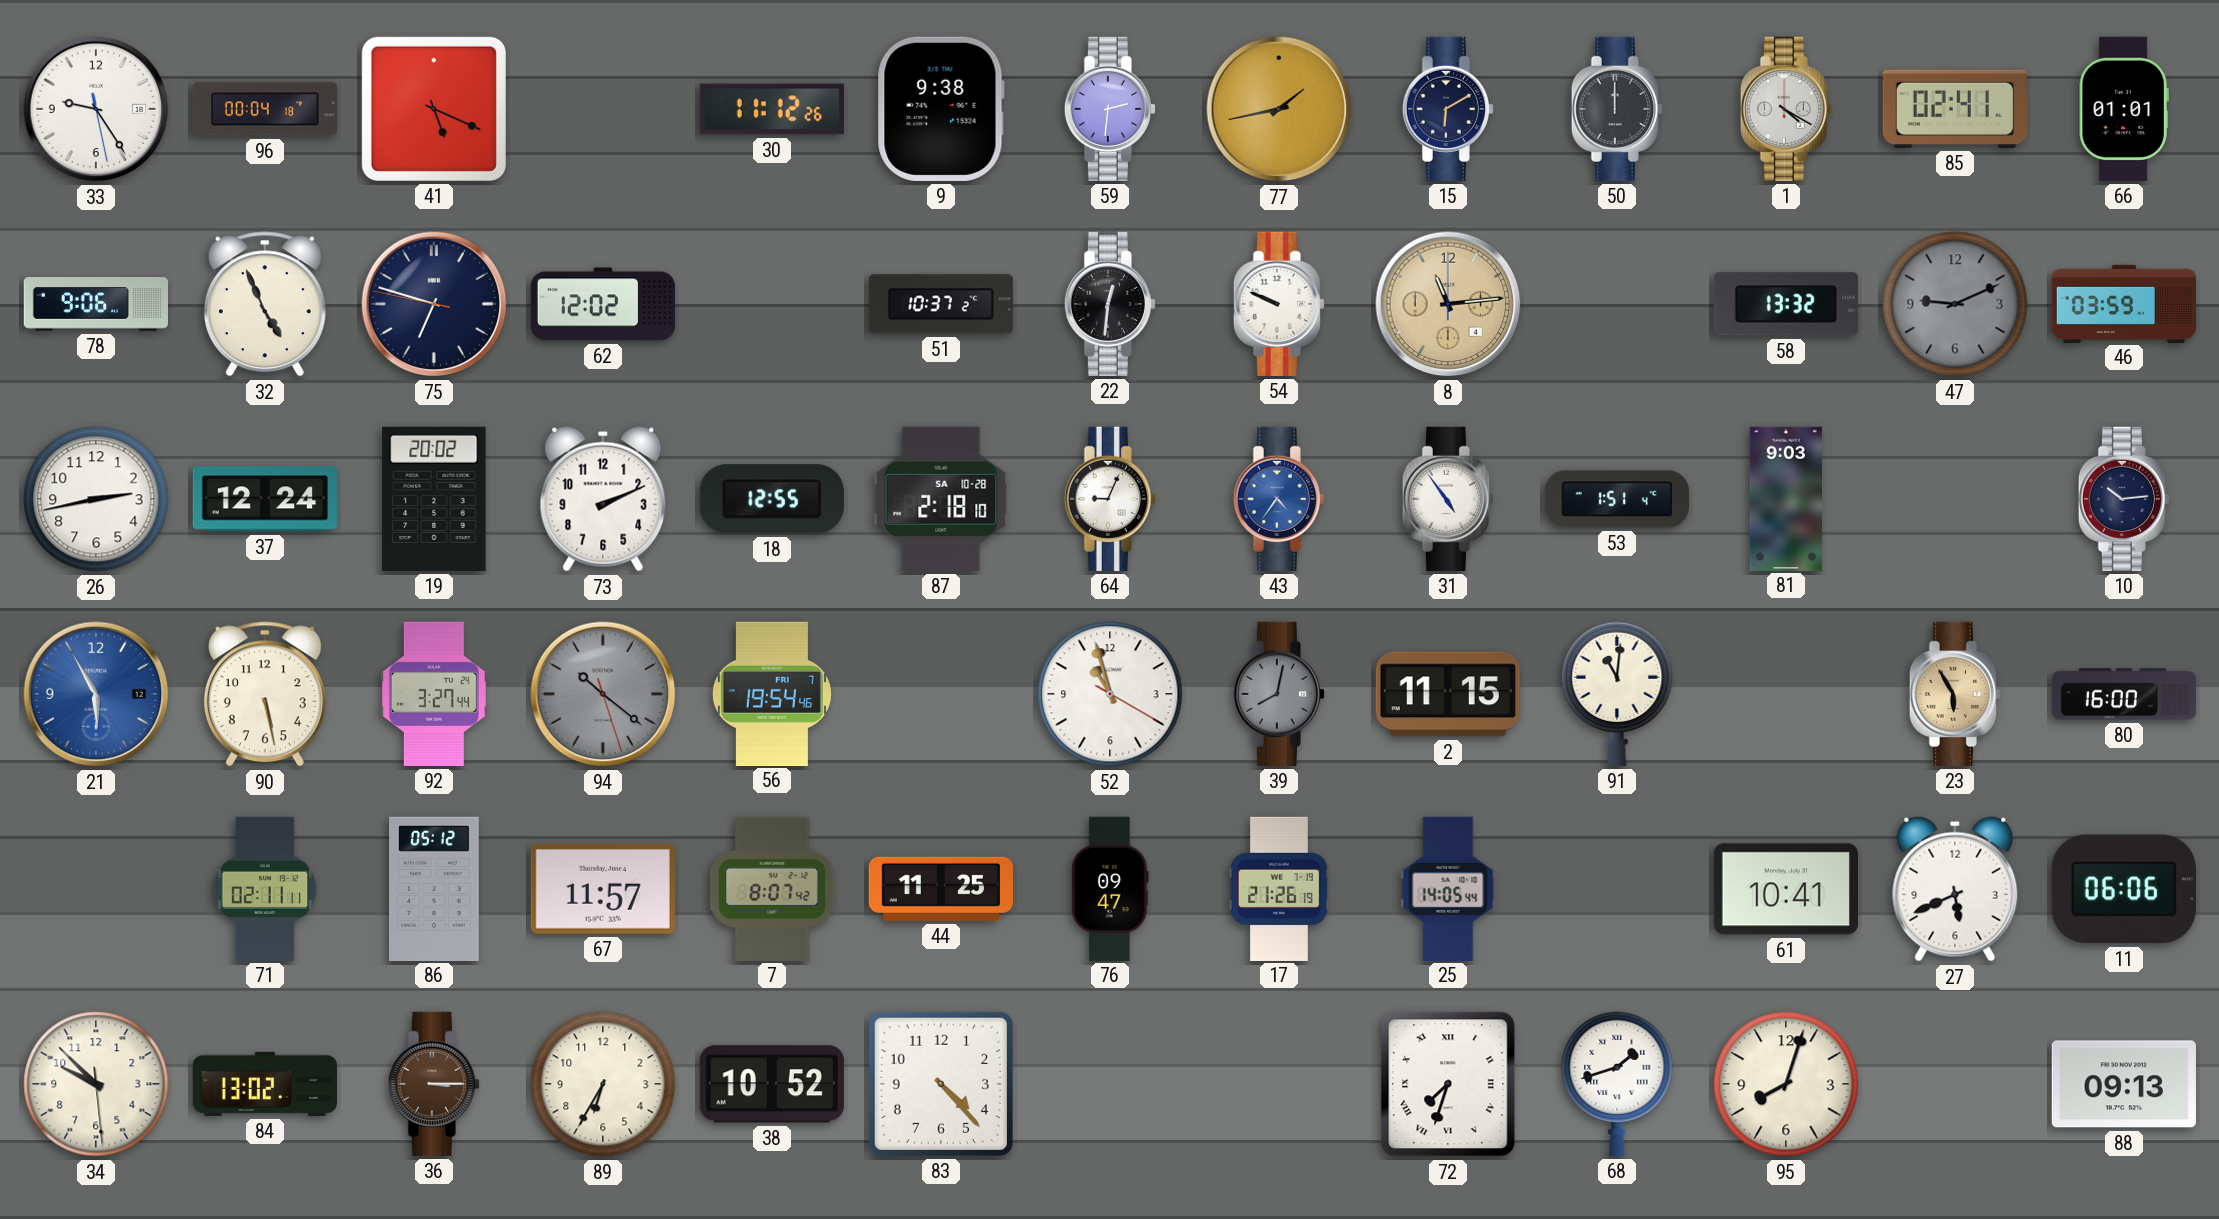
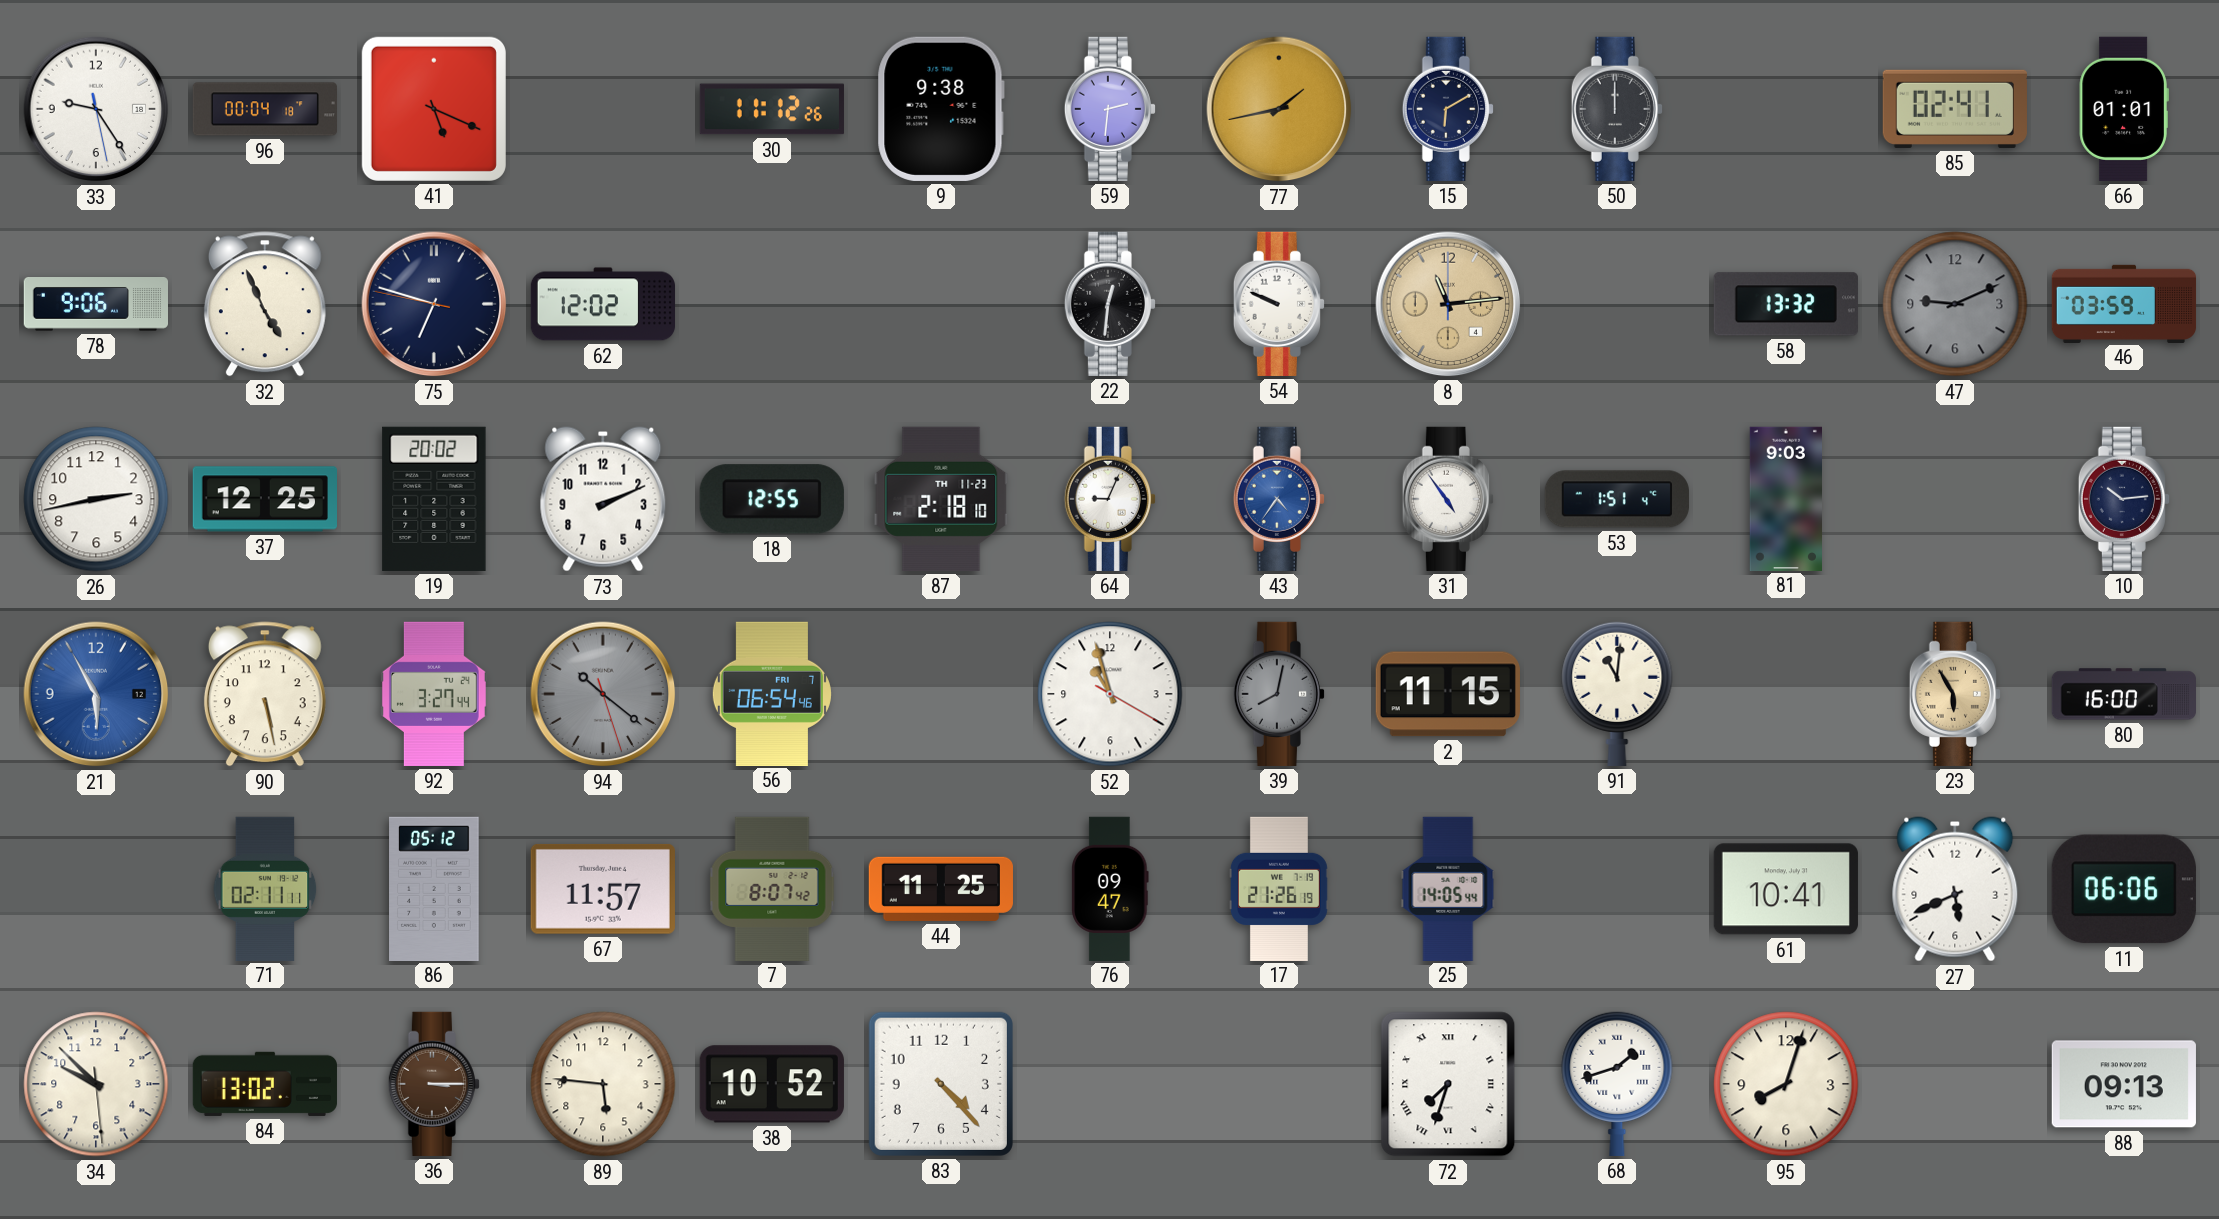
1: 4:20 -> none
51: 10:37 -> none
37: 12:24 -> 12:25
87 date: SA 10-28 -> TH 11-23
56: 19:54 -> 06:54
89: 6:35 -> 5:46
